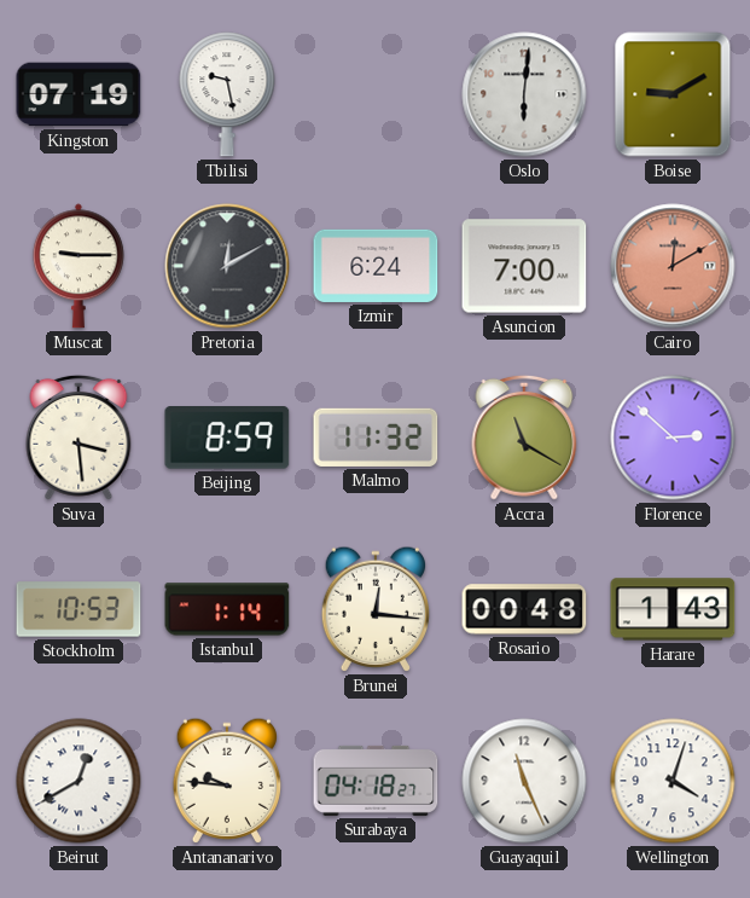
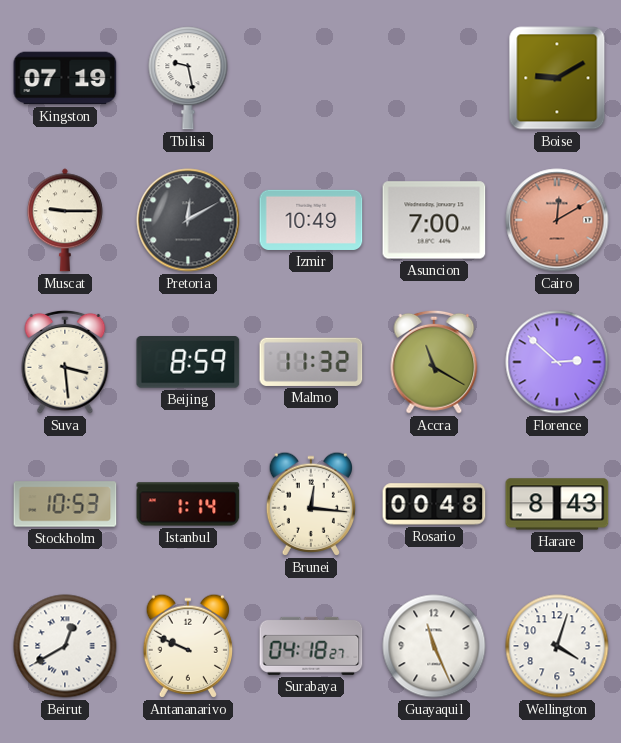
Oslo: 6:01 -> none
Izmir: 6:24 -> 10:49
Harare: 1:43 -> 8:43
Antananarivo: 9:46 -> 9:49
